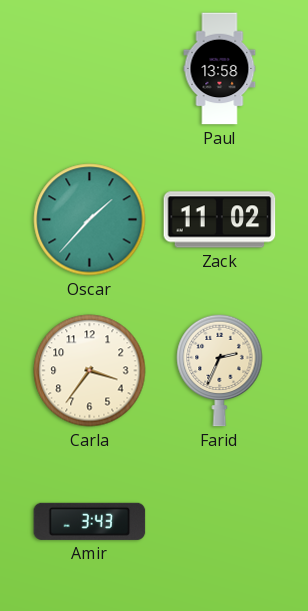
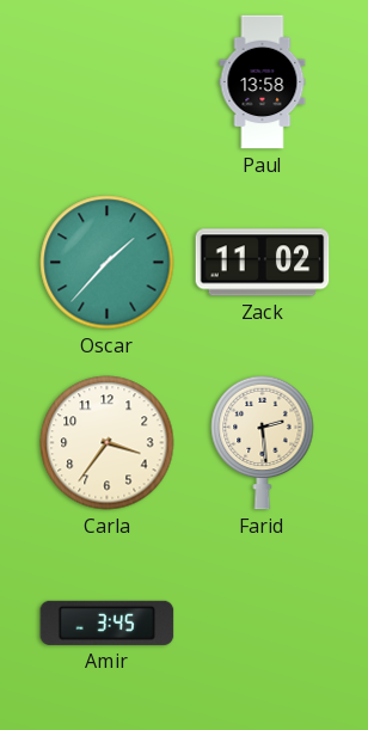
Farid: 2:34 -> 2:29
Amir: 3:43 -> 3:45
